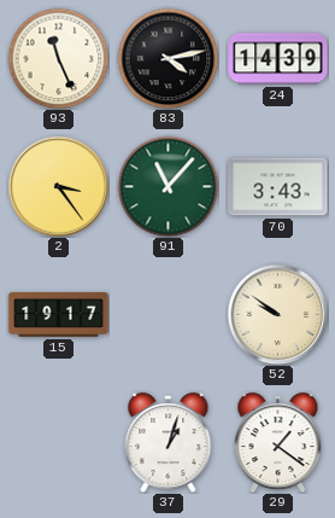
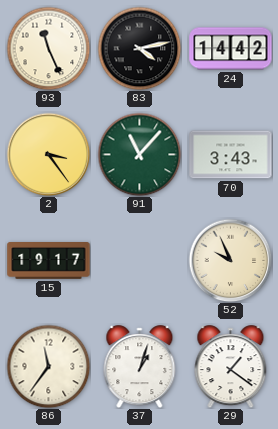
24: 14:39 -> 14:42
52: 9:51 -> 9:56
86: none -> 11:36
